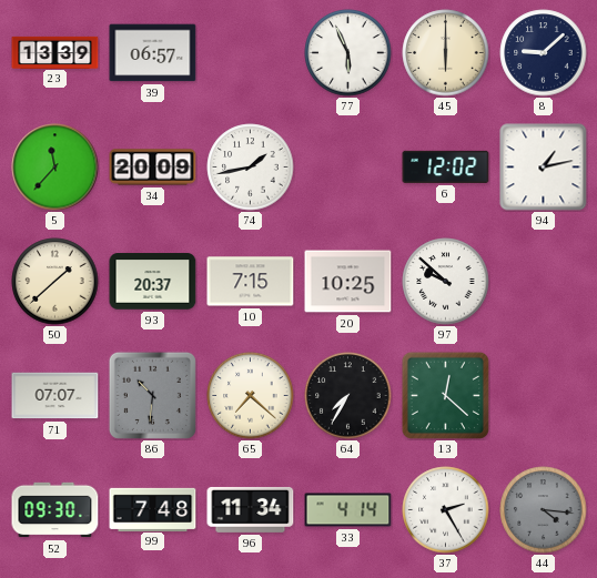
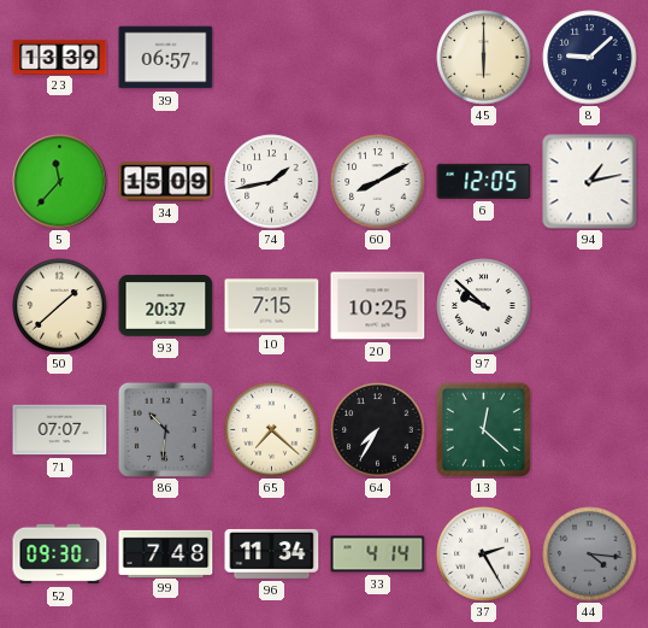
77: 5:56 -> none
34: 20:09 -> 15:09
60: none -> 8:10
6: 12:02 -> 12:05
